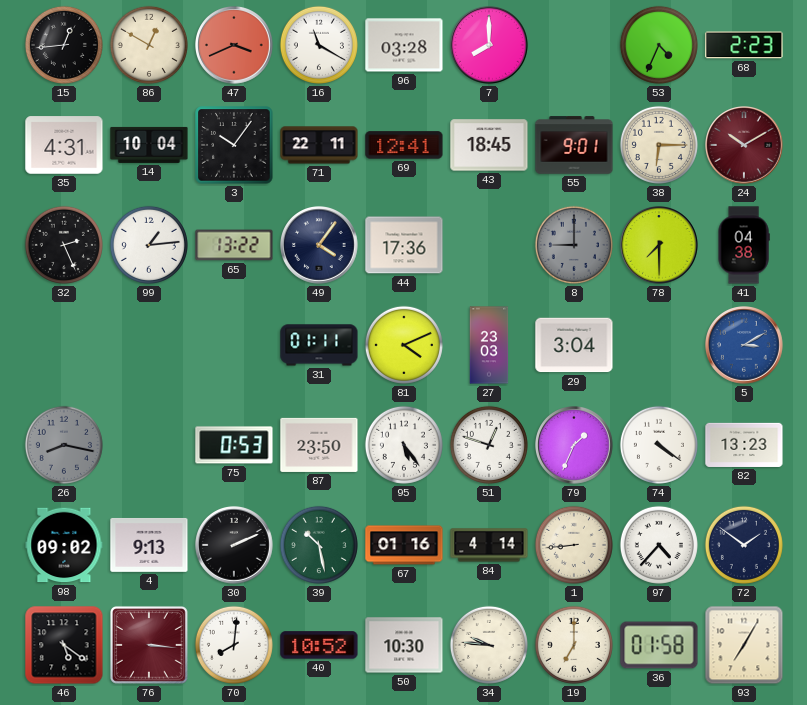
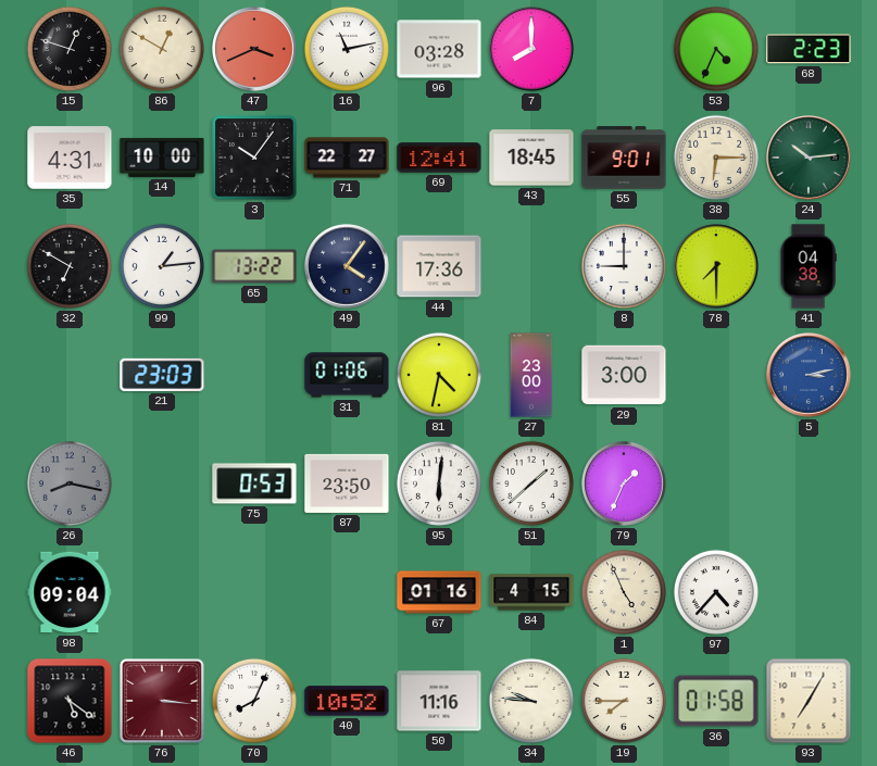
15: 12:44 -> 12:48
16: 11:20 -> 11:13
14: 10:04 -> 10:00
71: 22:11 -> 22:27
24: 10:10 -> 10:14
24 dial: burgundy -> green
32: 2:26 -> 6:50
8 dial: grey -> white
21: none -> 23:03
31: 01:11 -> 01:06
81: 4:11 -> 4:32
27: 23:03 -> 23:00
29: 3:04 -> 3:00
5: 3:10 -> 3:13
95: 5:24 -> 6:01
51: 12:48 -> 1:38
74: 4:21 -> none
82: 13:23 -> none
98: 09:02 -> 09:04
4: 9:13 -> none
30: 2:11 -> none
39: 10:28 -> none
84: 4:14 -> 4:15
1: 8:44 -> 4:56
72: 1:51 -> none
70: 8:01 -> 8:04
50: 10:30 -> 11:16
19: 7:00 -> 7:45
